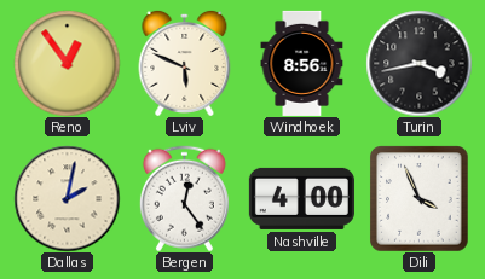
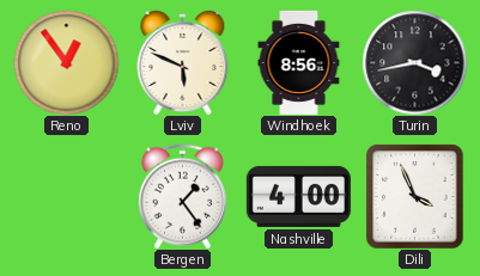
Dallas: 2:02 -> none
Bergen: 12:24 -> 1:24
